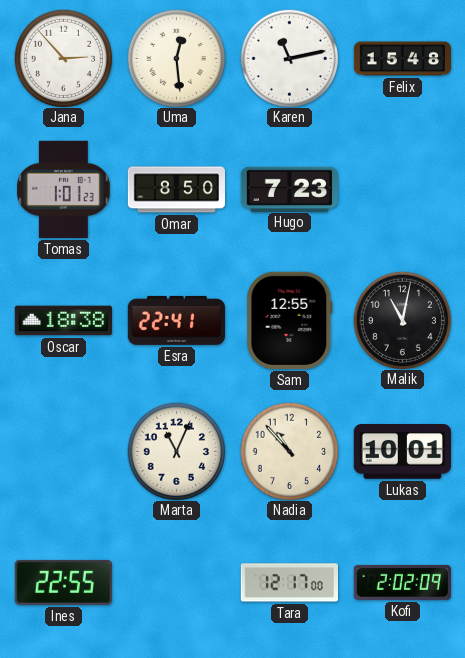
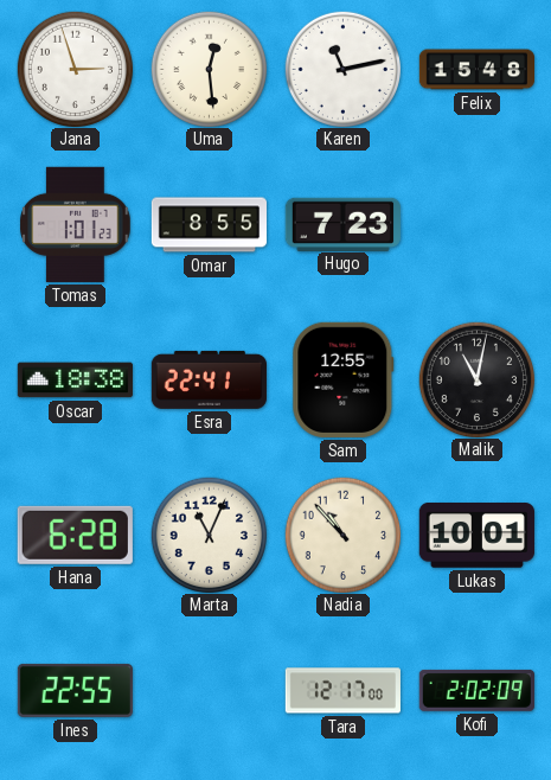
Jana: 2:53 -> 2:57
Omar: 8:50 -> 8:55
Hana: none -> 6:28
